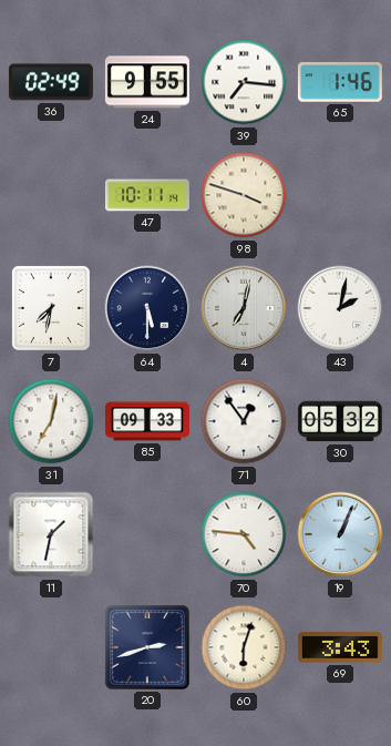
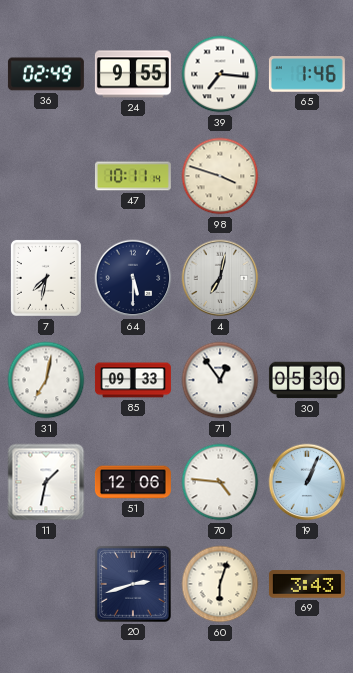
43: 2:02 -> none
30: 05:32 -> 05:30
51: none -> 12:06
